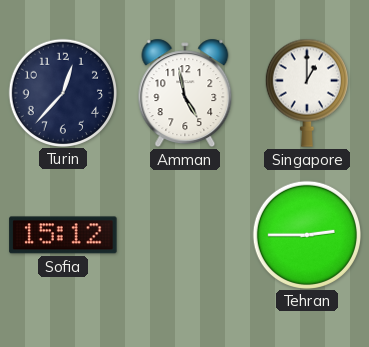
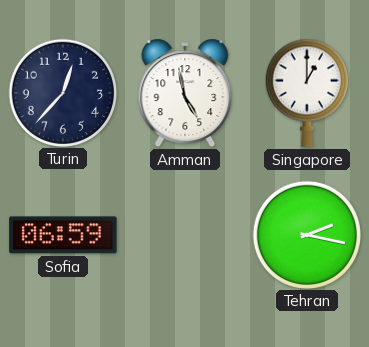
Sofia: 15:12 -> 06:59
Tehran: 2:45 -> 2:17
